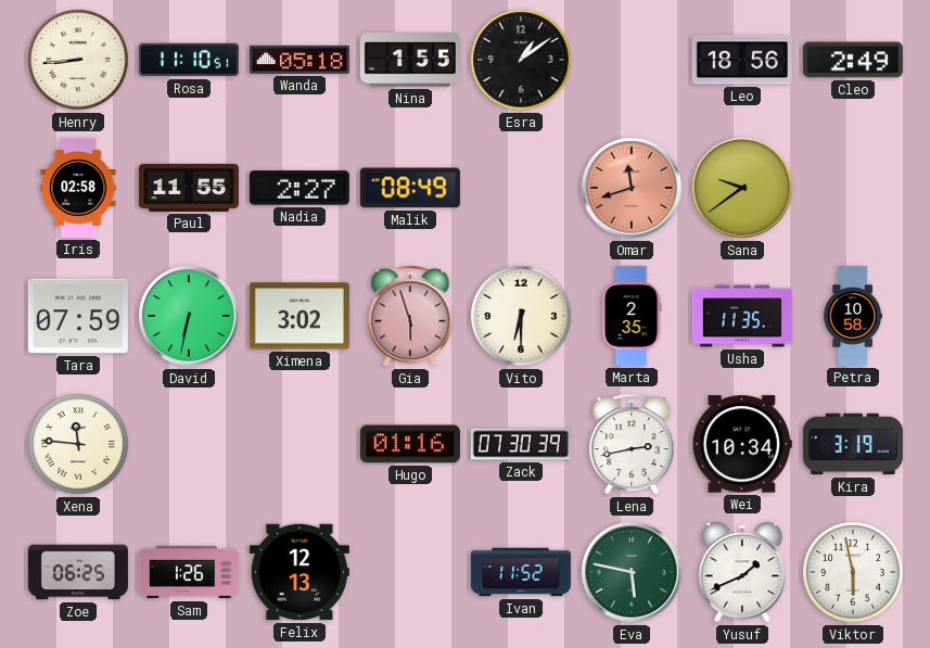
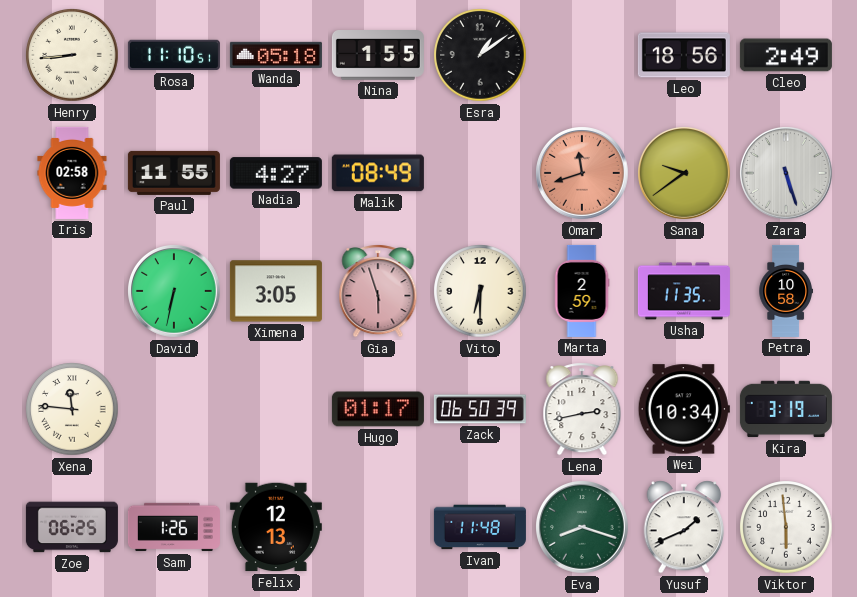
Nadia: 2:27 -> 4:27
Zara: none -> 5:27
Tara: 07:59 -> none
Ximena: 3:02 -> 3:05
Marta: 2:35 -> 2:59
Hugo: 01:16 -> 01:17
Zack: 07:30 -> 06:50
Ivan: 11:52 -> 11:48
Eva: 5:47 -> 8:18
Viktor: 5:58 -> 5:59
